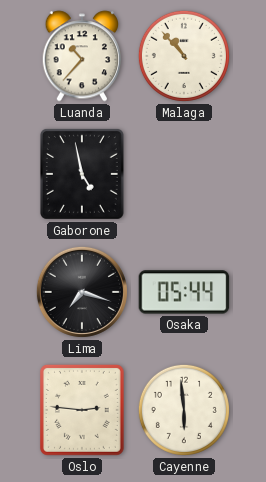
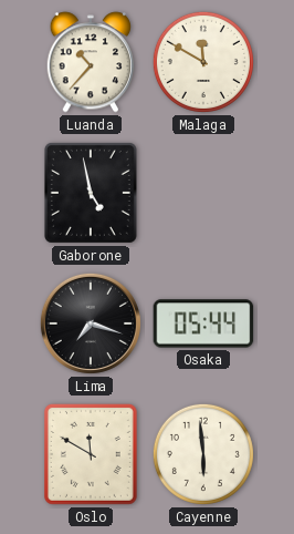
Malaga: 10:53 -> 11:50
Oslo: 2:46 -> 11:50
